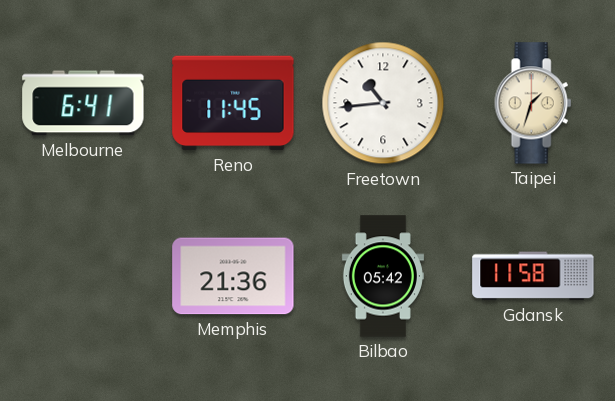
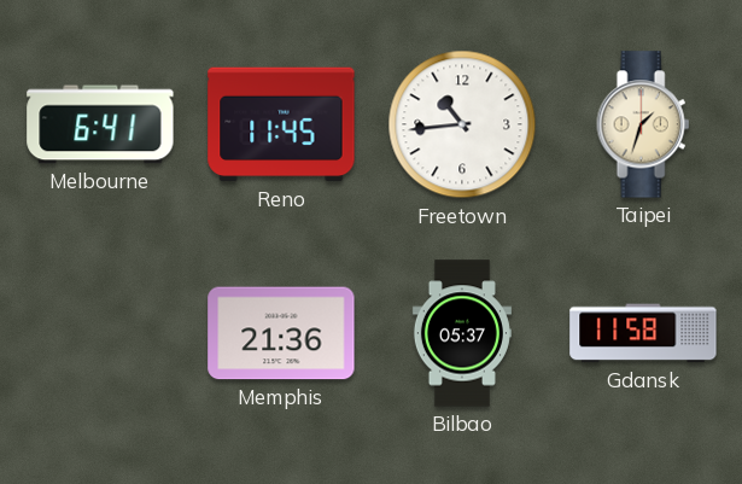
Bilbao: 05:42 -> 05:37
